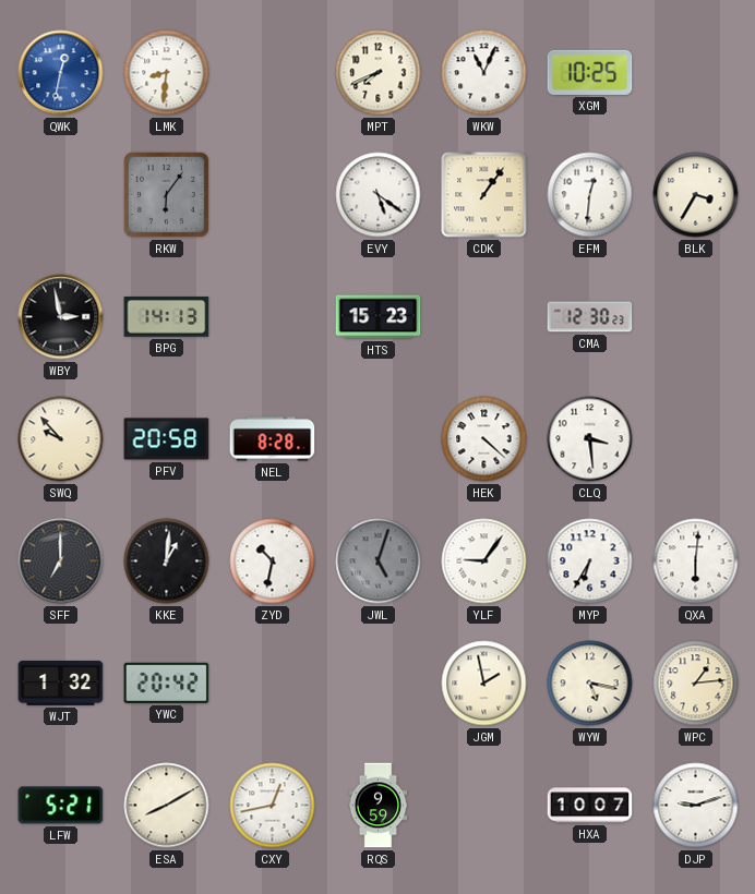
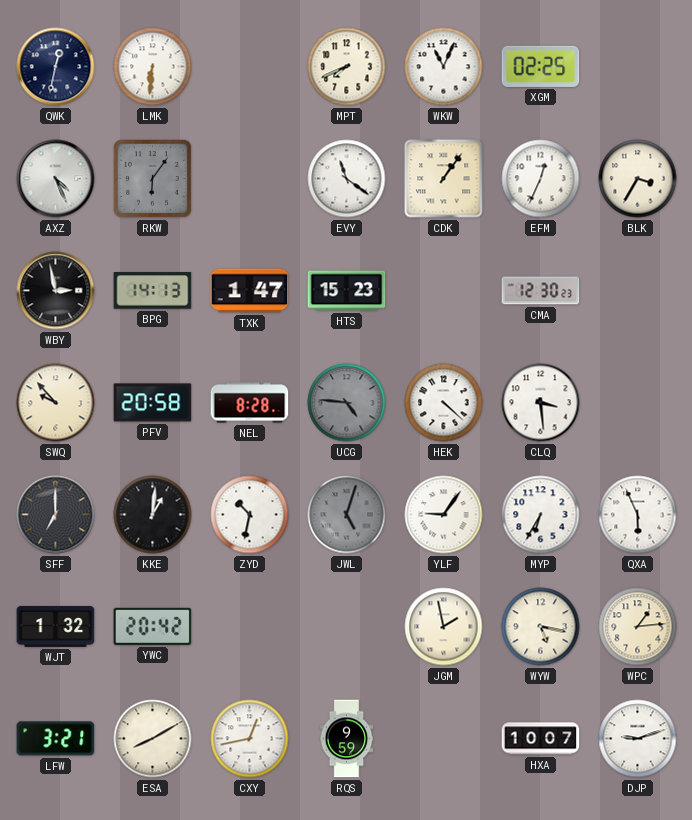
QWK dial: blue -> navy
LMK: 8:31 -> 6:31
XGM: 10:25 -> 02:25
AXZ: none -> 4:26
EVY: 5:21 -> 11:21
EFM: 12:31 -> 12:34
TXK: none -> 1:47
UCG: none -> 4:46
QXA: 6:01 -> 5:56
LFW: 5:21 -> 3:21
